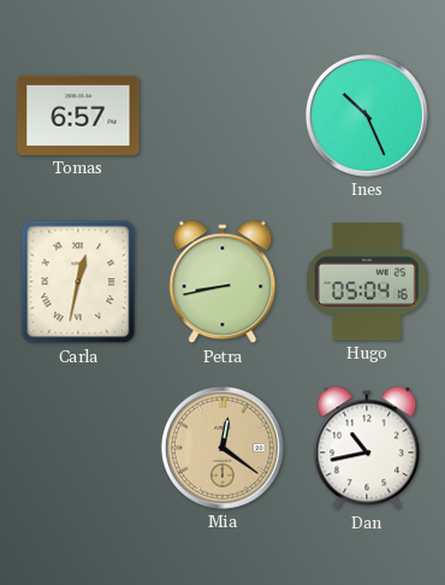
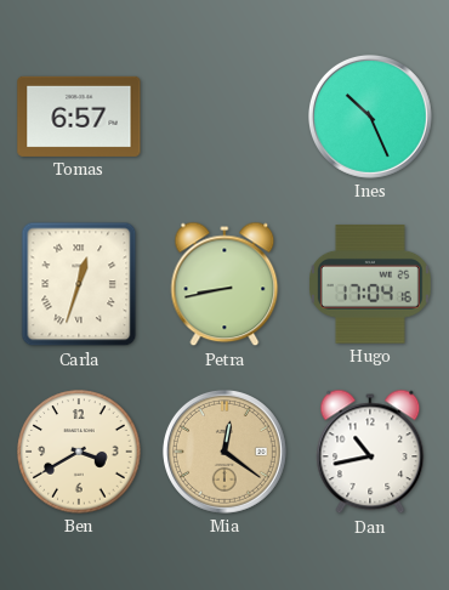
Carla: 12:32 -> 12:33
Hugo: 05:04 -> 17:04
Ben: none -> 3:40
